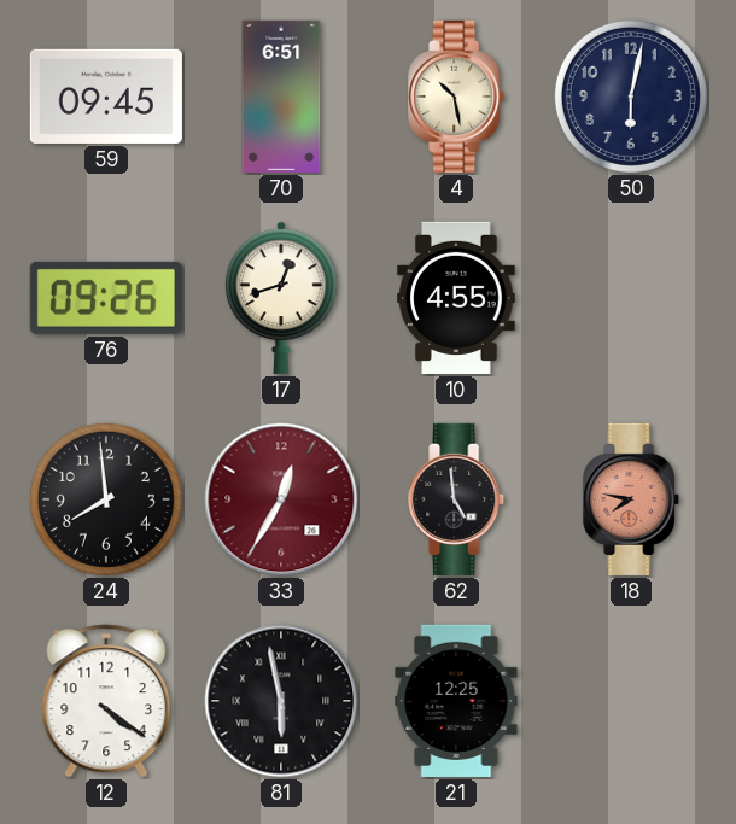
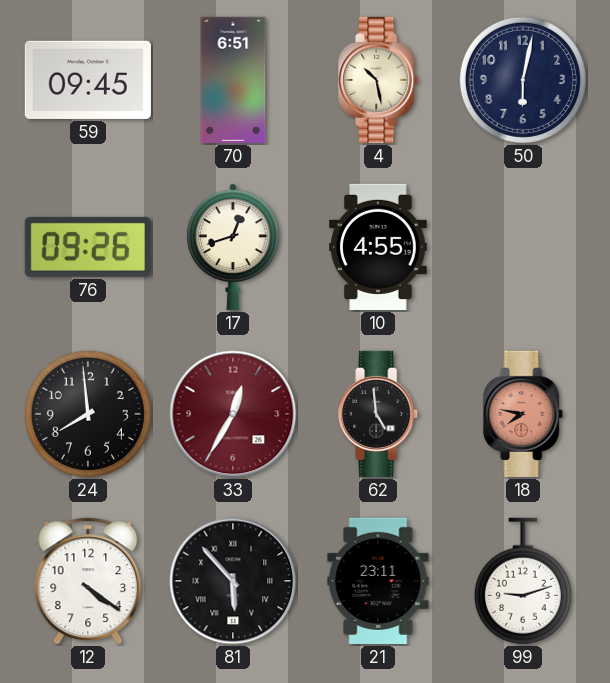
81: 5:58 -> 5:53
21: 12:25 -> 23:11
99: none -> 9:12
